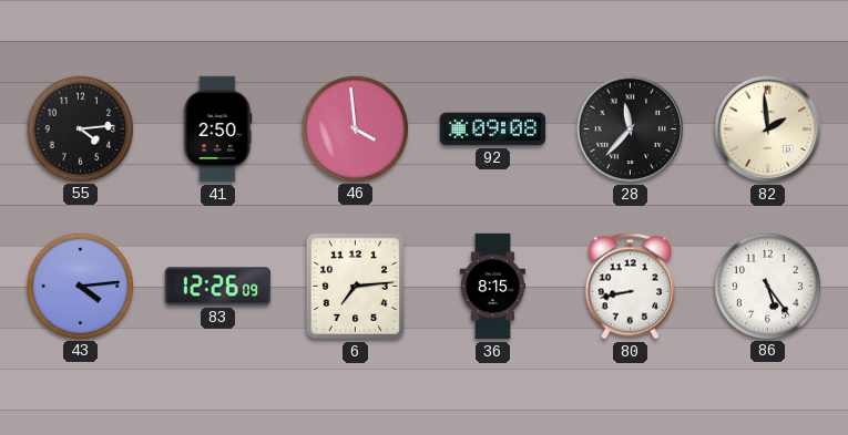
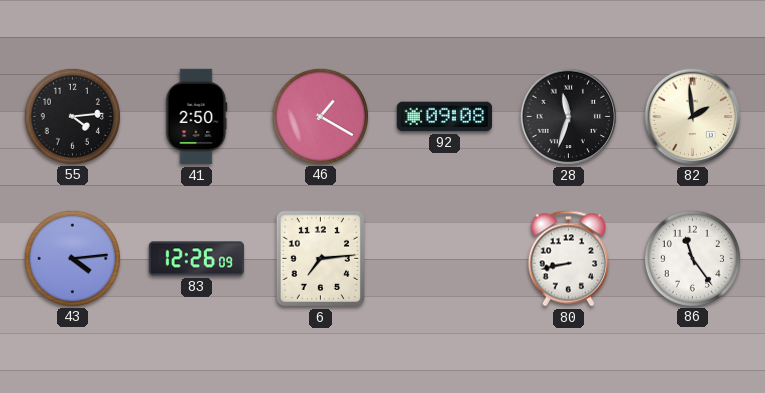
46: 3:59 -> 1:20
28: 11:37 -> 11:33
36: 8:15 -> none
86: 5:24 -> 11:24
